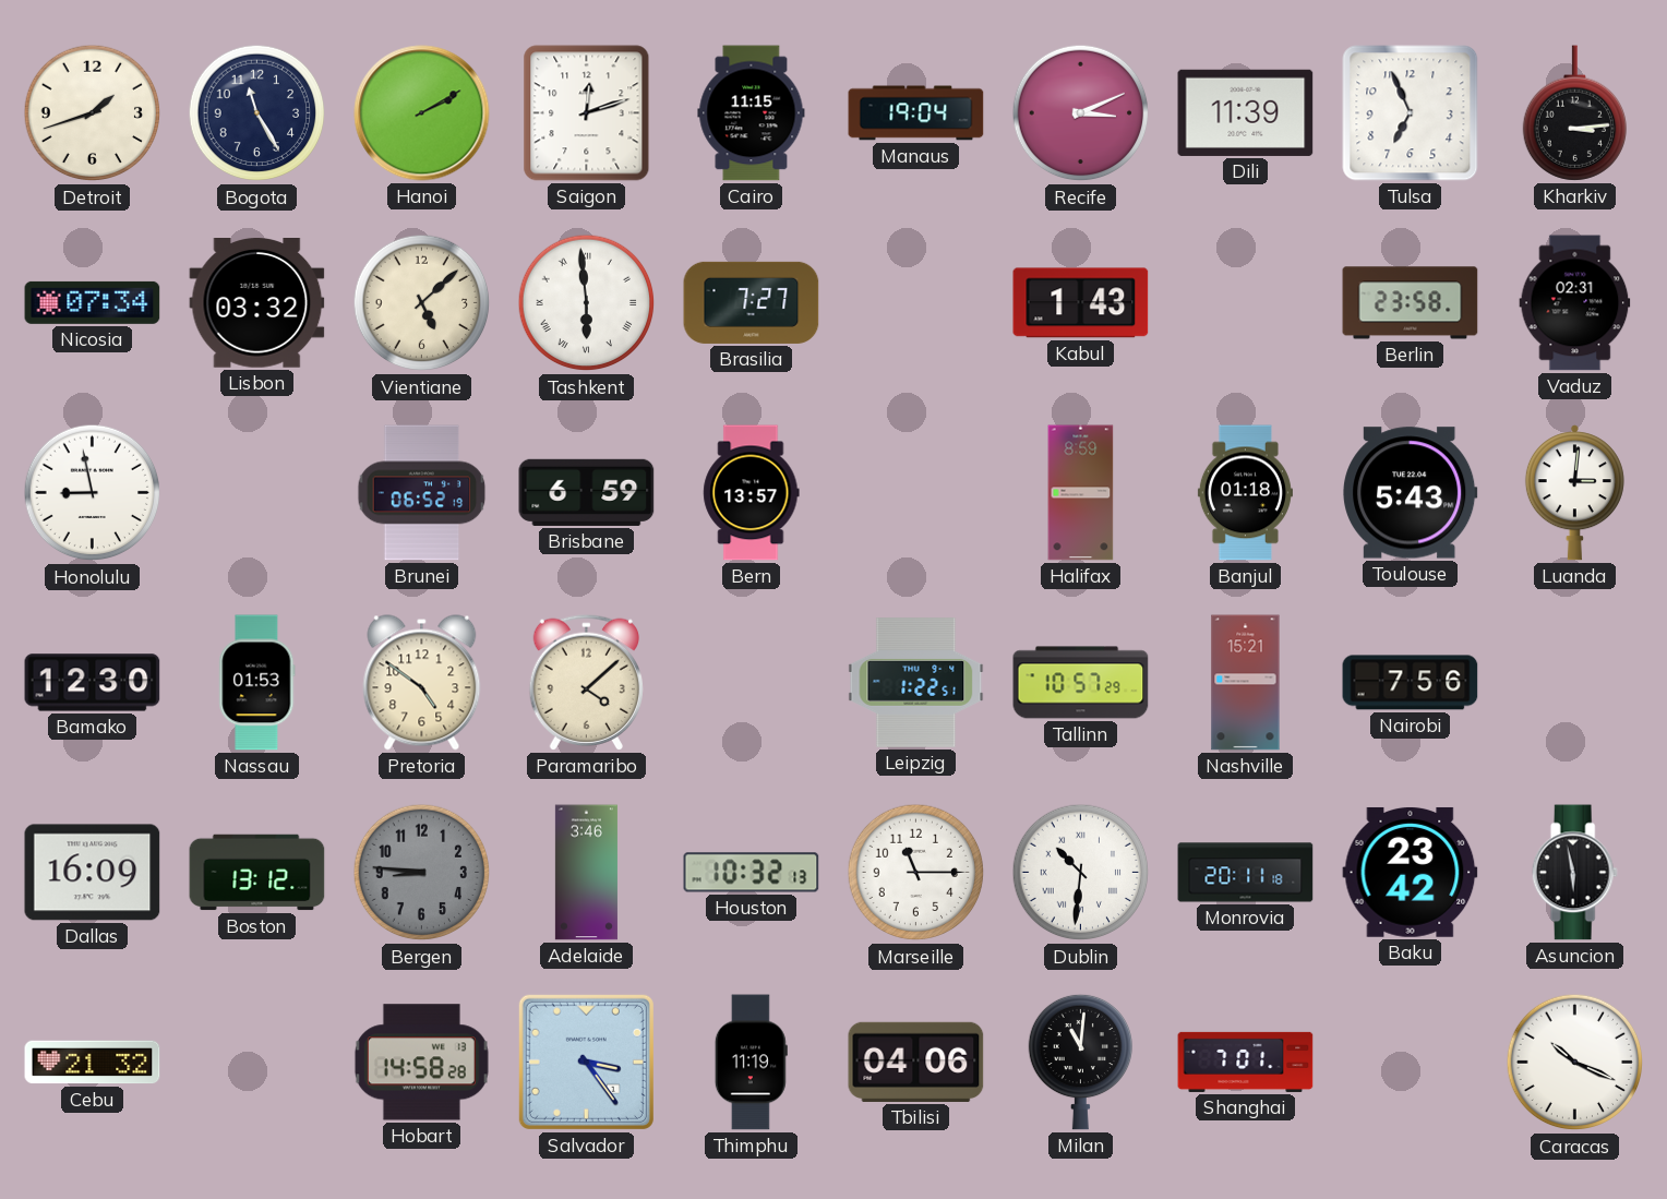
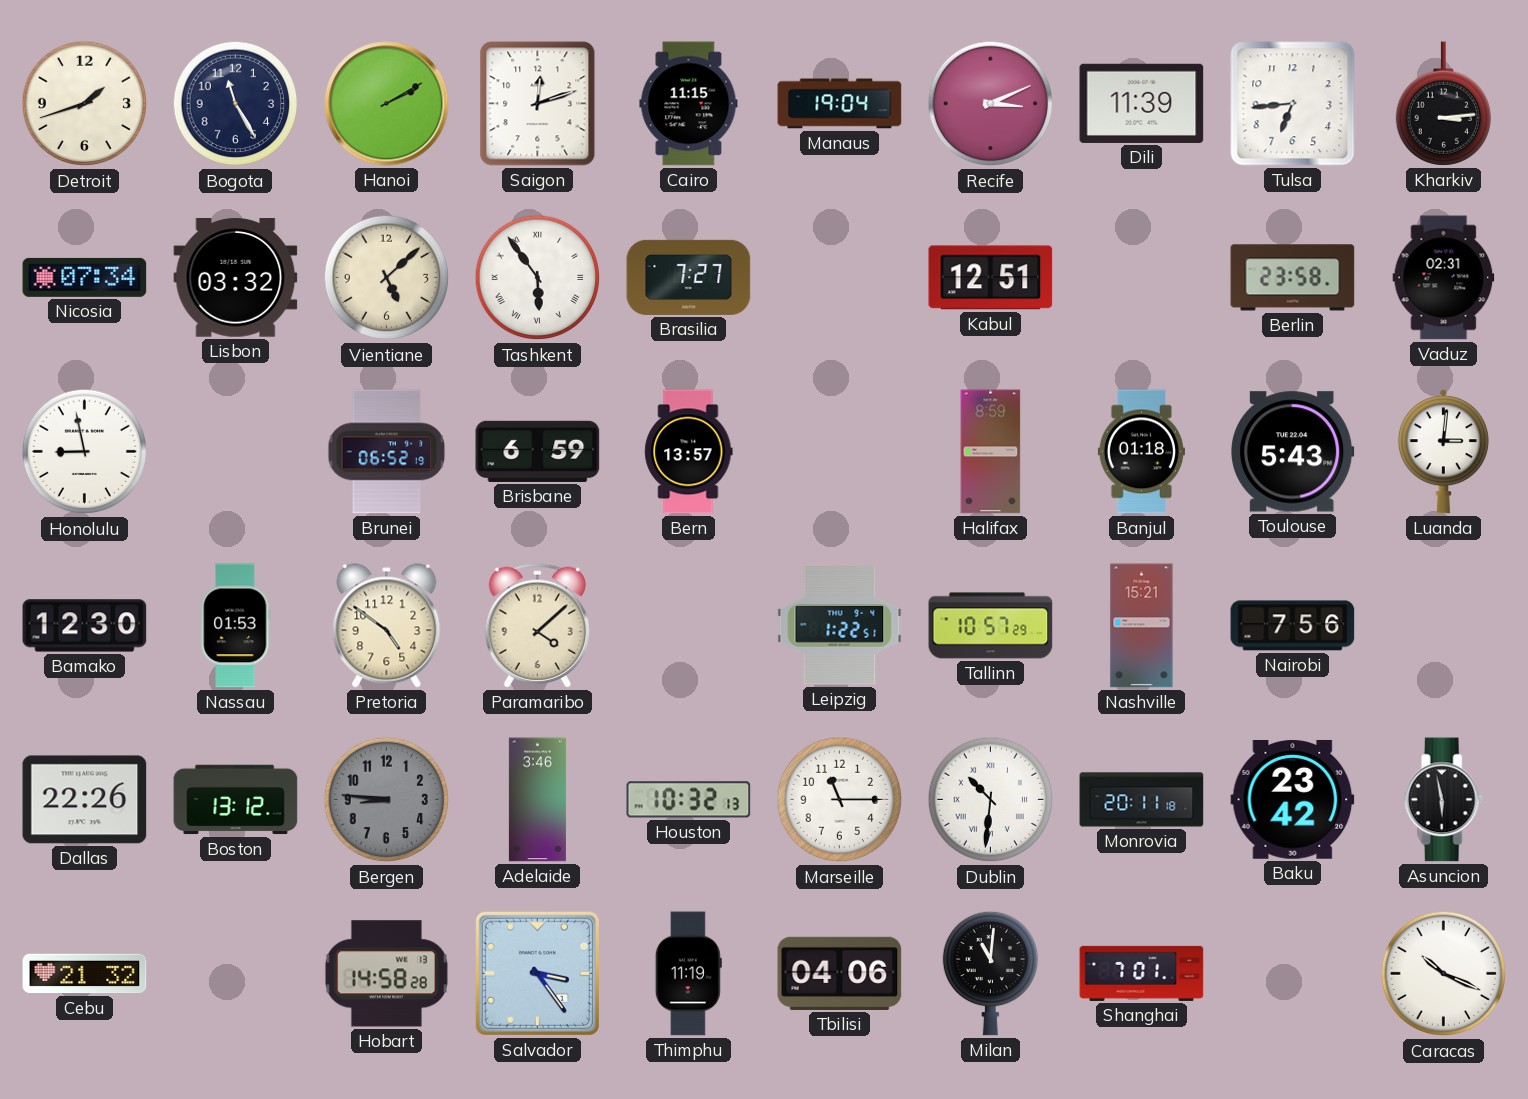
Tulsa: 6:56 -> 6:44
Tashkent: 5:59 -> 5:54
Kabul: 1:43 -> 12:51
Dallas: 16:09 -> 22:26
